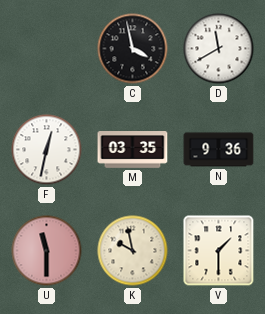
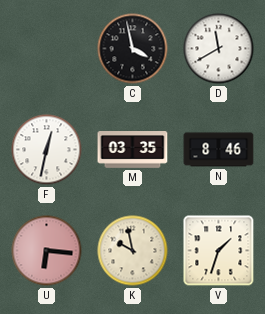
N: 9:36 -> 8:46
U: 11:30 -> 6:16
V: 1:30 -> 1:33
